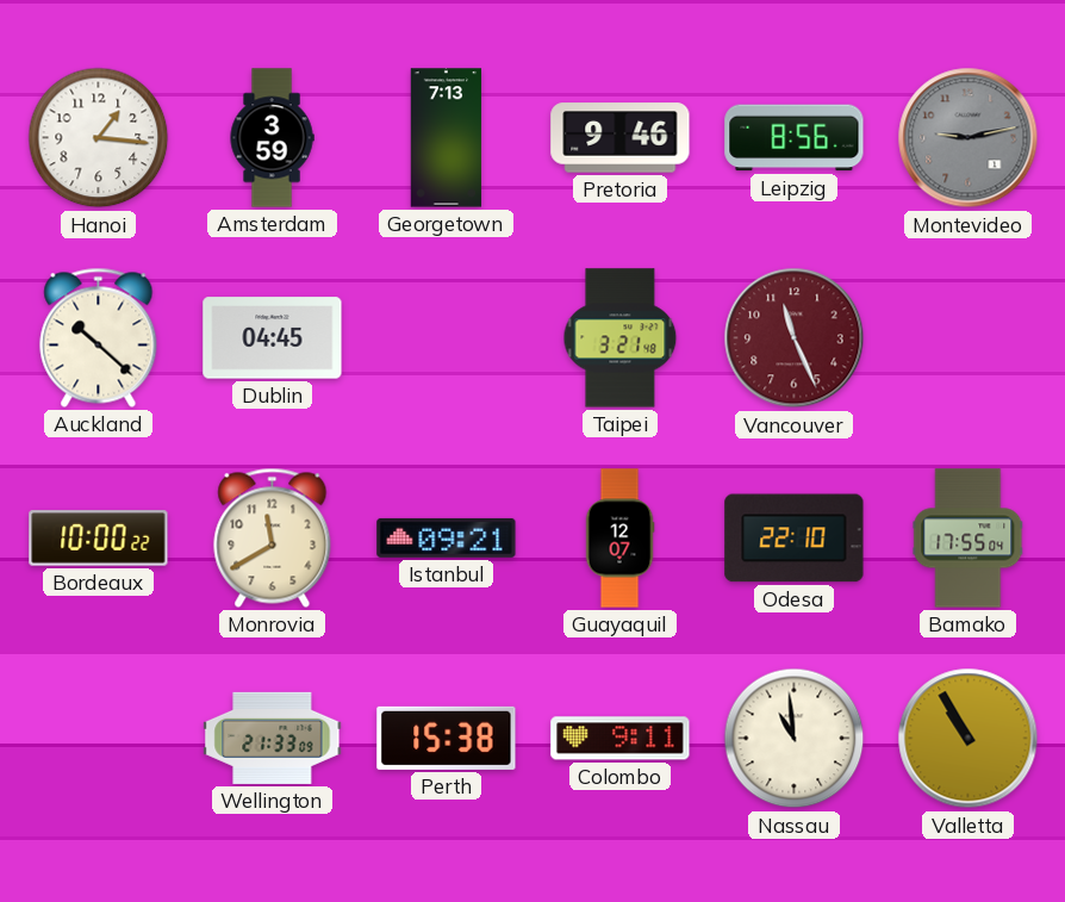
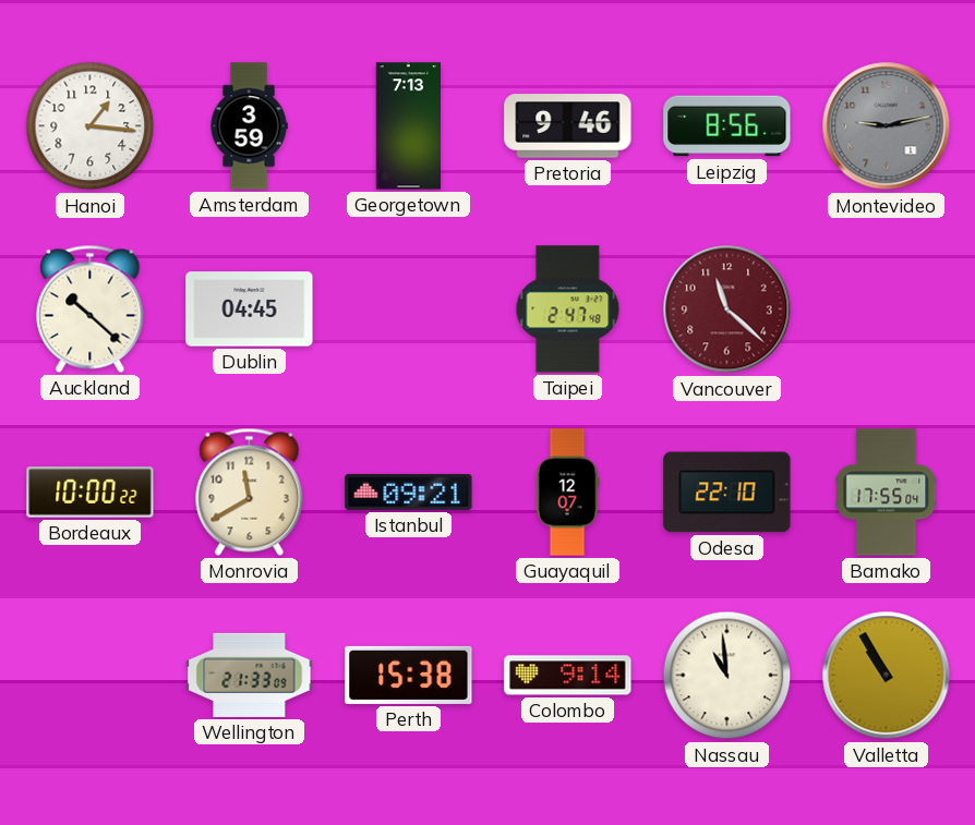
Taipei: 3:21 -> 2:47
Vancouver: 11:26 -> 11:22
Colombo: 9:11 -> 9:14
